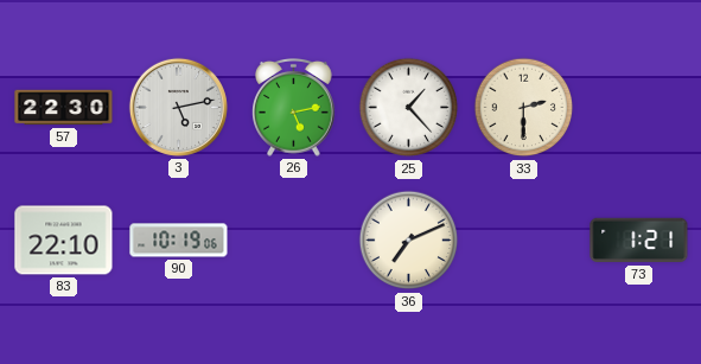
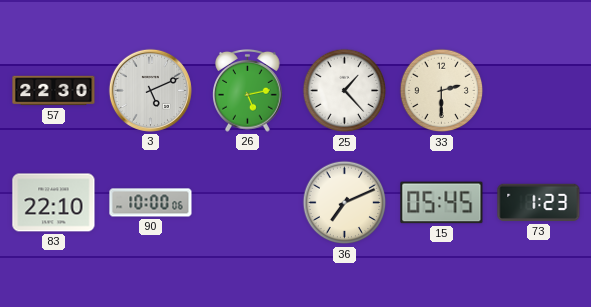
3: 5:13 -> 5:11
90: 10:19 -> 10:00
15: none -> 05:45
73: 1:21 -> 1:23
